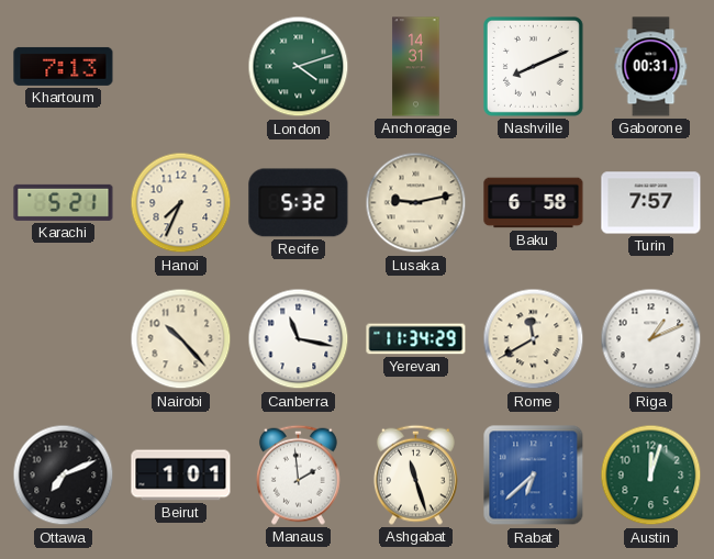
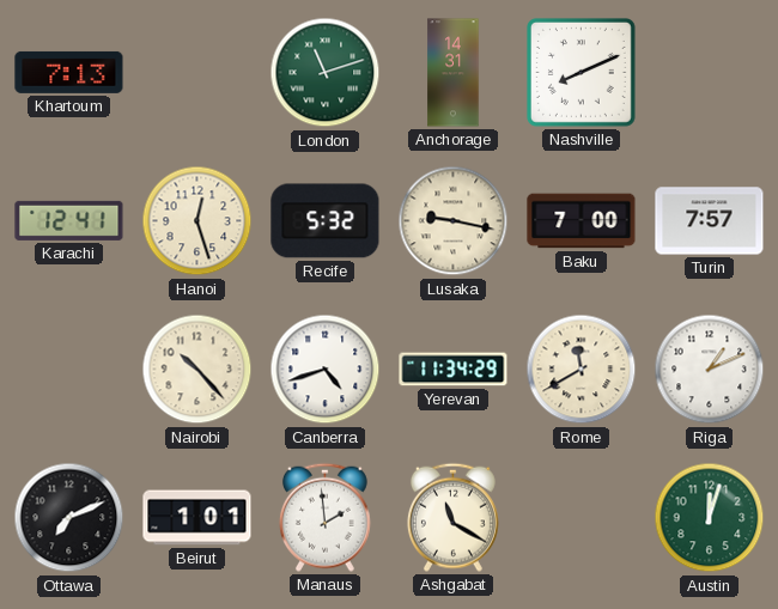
London: 4:12 -> 11:12
Gaborone: 00:31 -> none
Karachi: 5:21 -> 12:41
Hanoi: 7:34 -> 12:27
Lusaka: 9:13 -> 9:17
Baku: 6:58 -> 7:00
Canberra: 11:17 -> 4:42
Ashgabat: 11:27 -> 11:20
Rabat: 6:38 -> none
